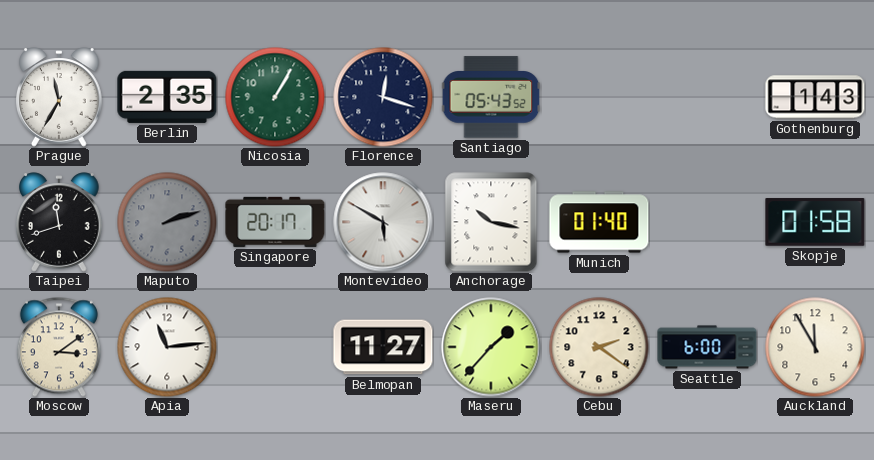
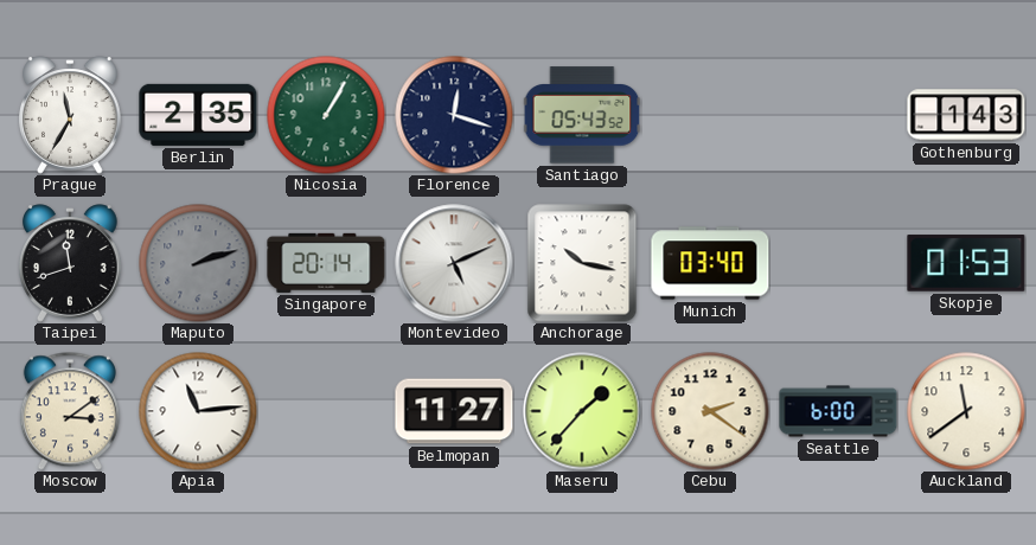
Singapore: 20:17 -> 20:14
Montevideo: 5:50 -> 5:11
Munich: 01:40 -> 03:40
Skopje: 01:58 -> 01:53
Auckland: 11:55 -> 11:39
